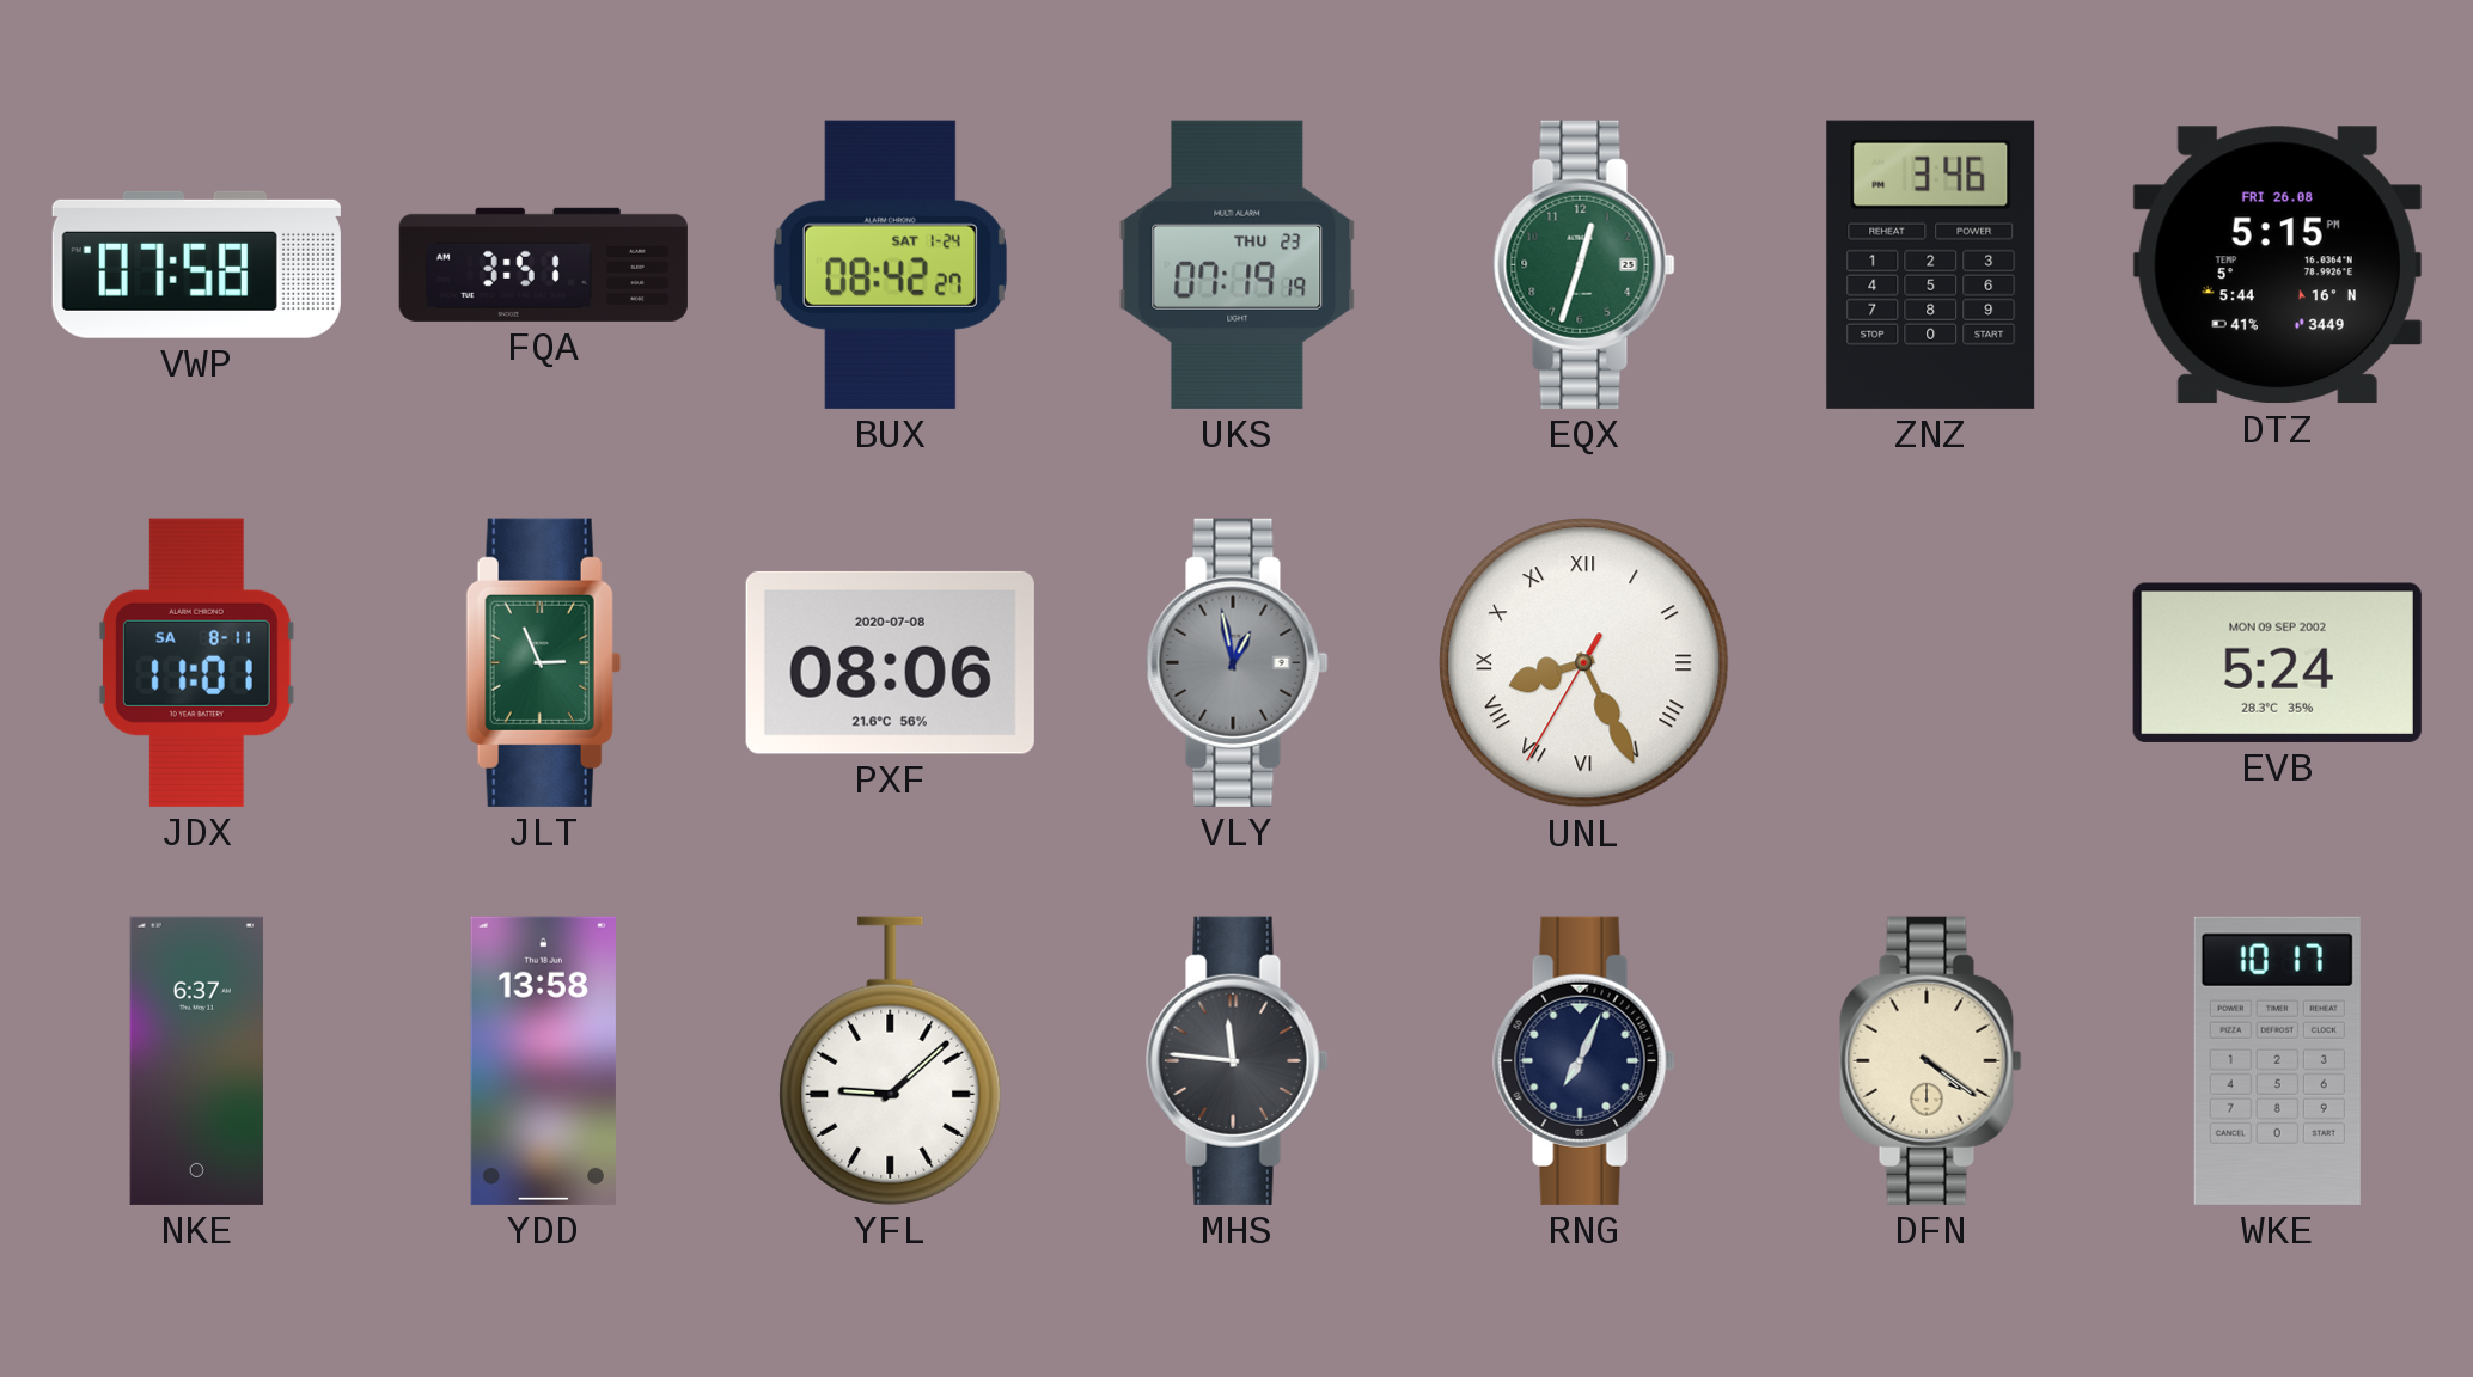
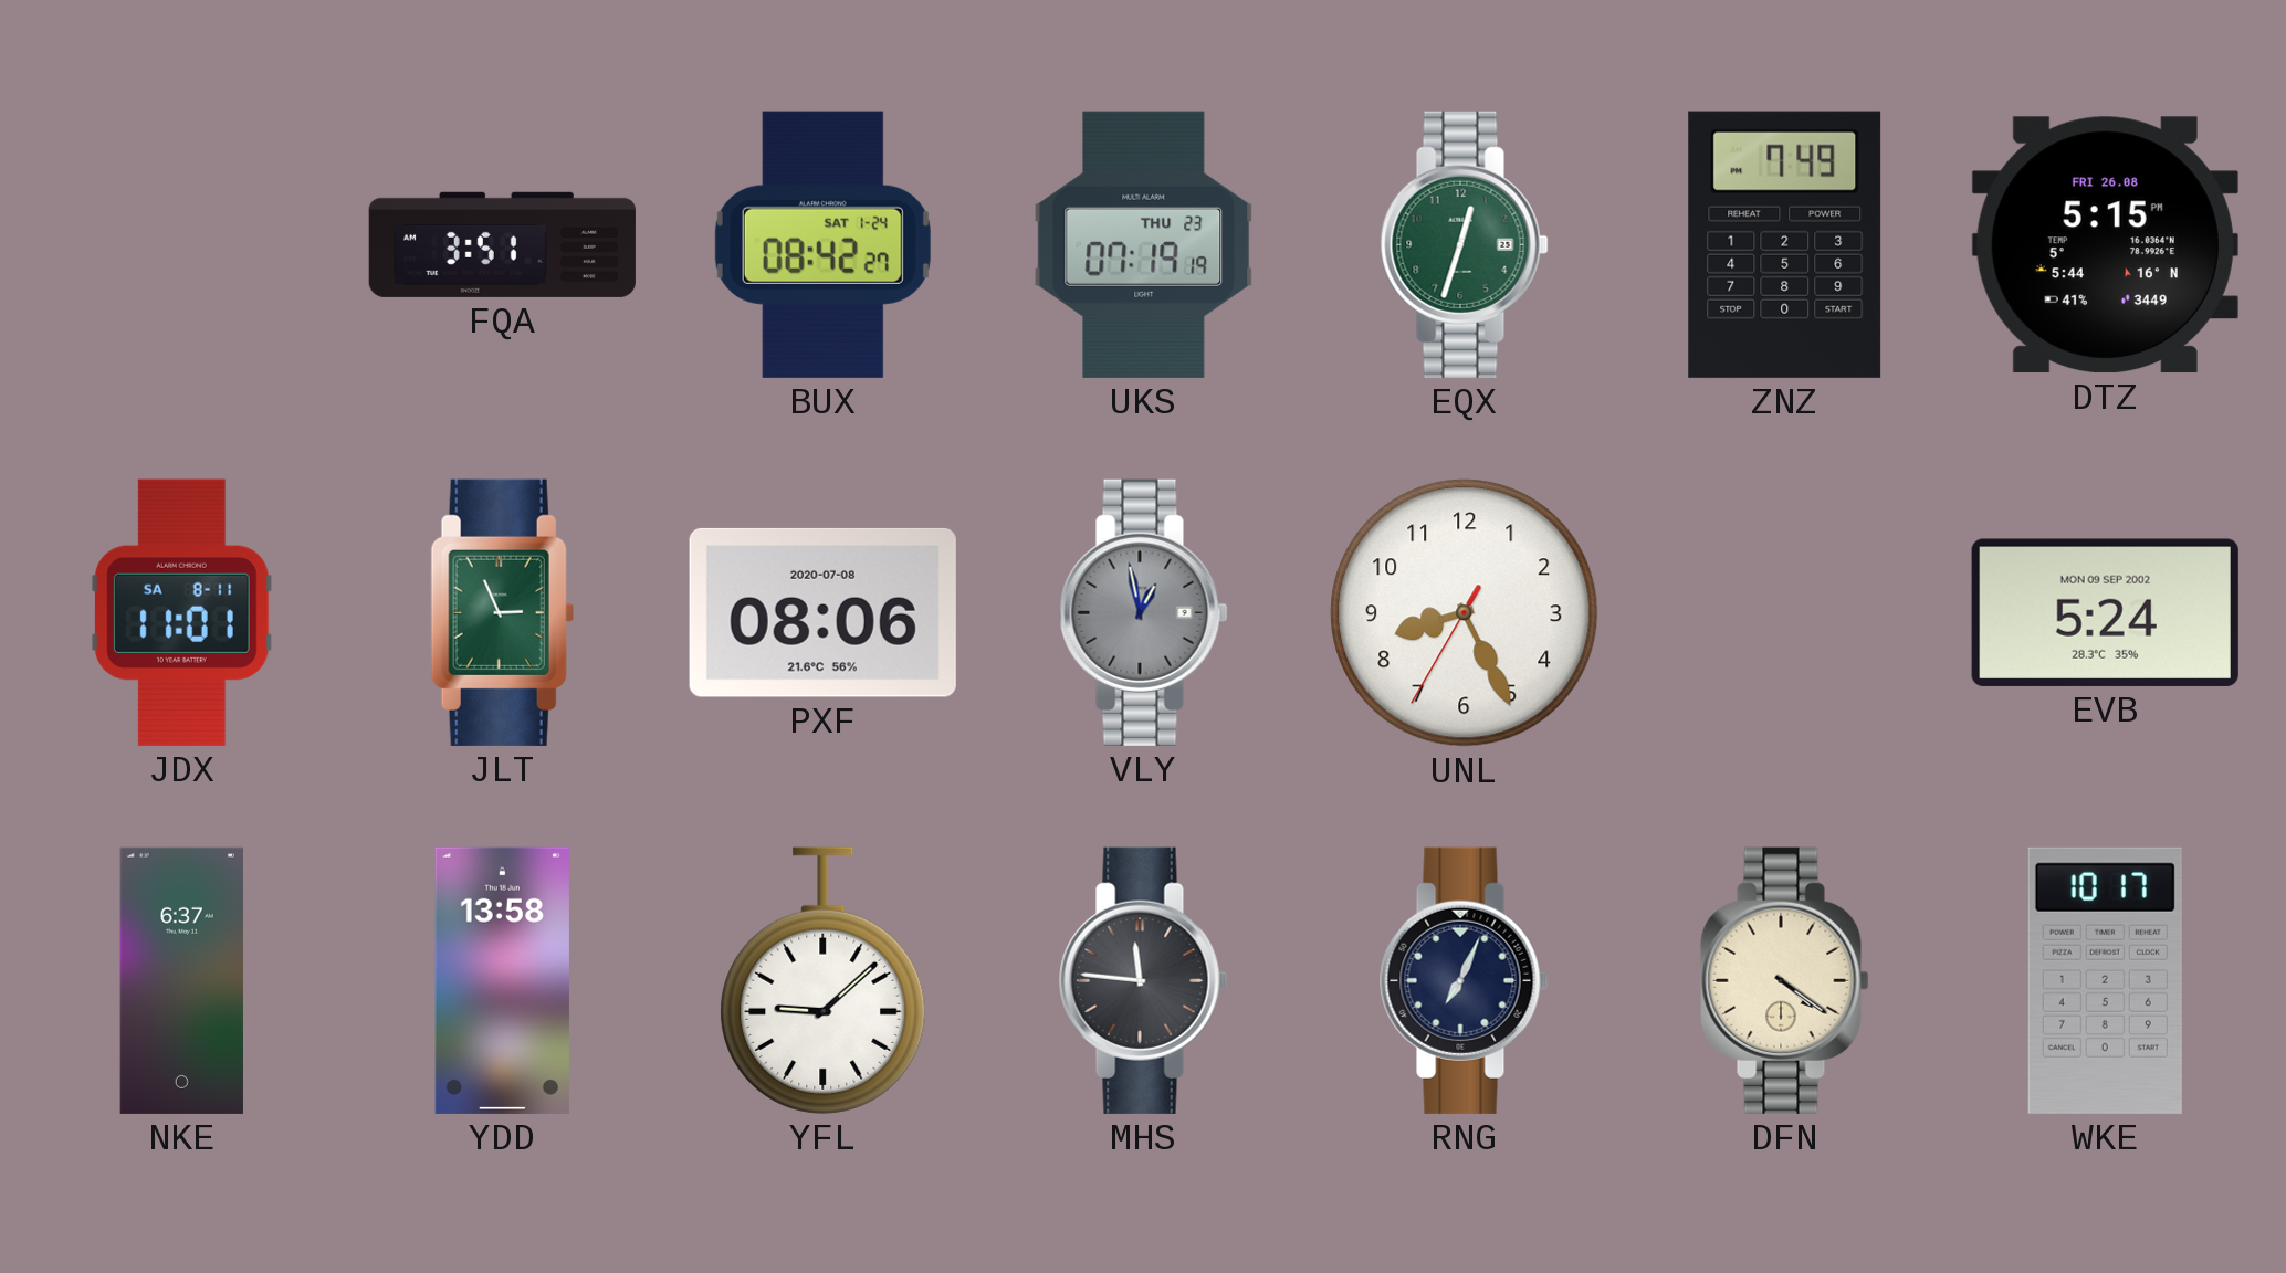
VWP: 07:58 -> none
ZNZ: 3:46 -> 7:49
UNL numerals: Roman -> Arabic
